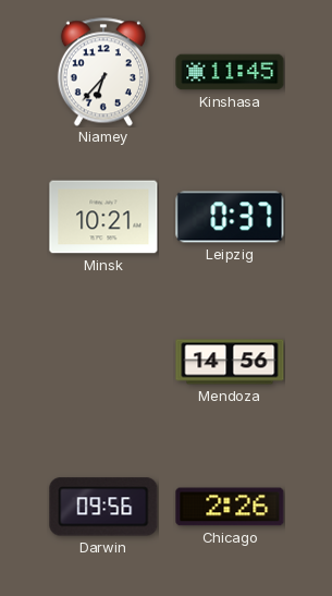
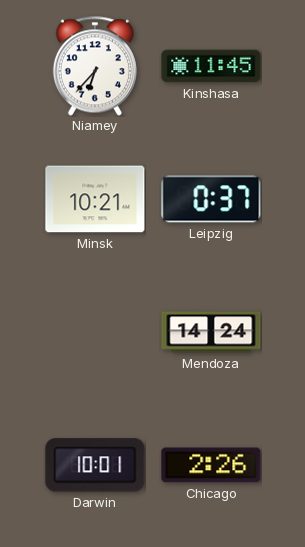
Mendoza: 14:56 -> 14:24
Darwin: 09:56 -> 10:01
